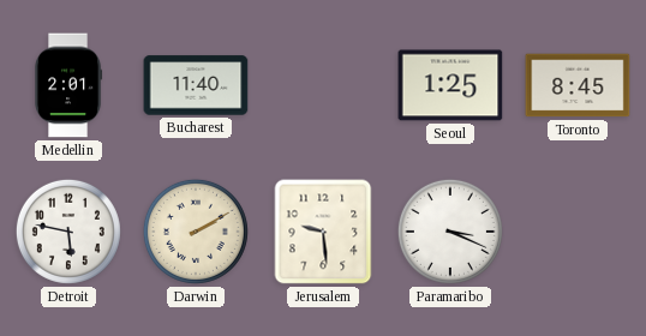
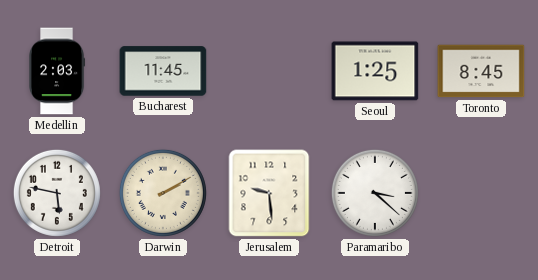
Medellin: 2:01 -> 2:03
Bucharest: 11:40 -> 11:45
Paramaribo: 3:19 -> 3:22
